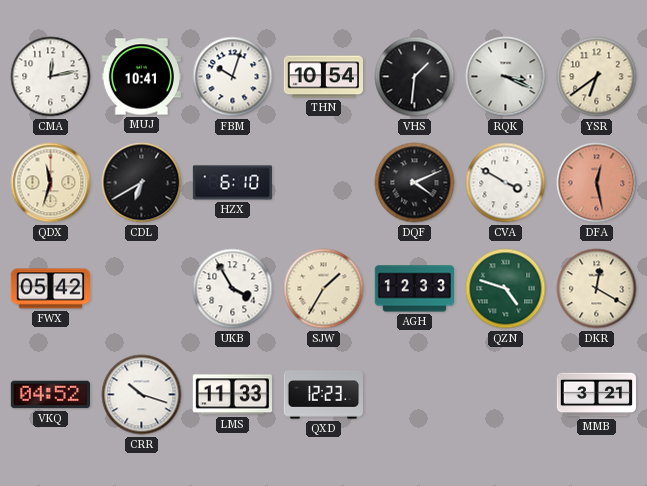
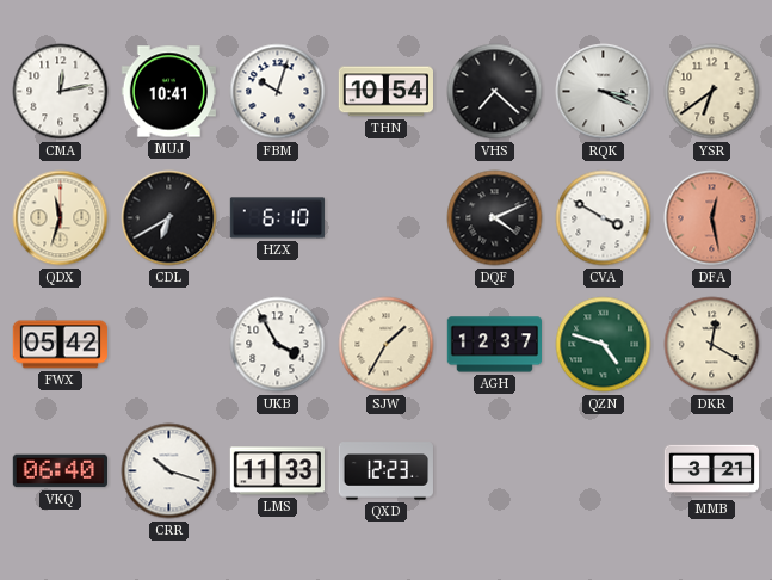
VHS: 1:31 -> 7:22
AGH: 12:33 -> 12:37
VKQ: 04:52 -> 06:40
